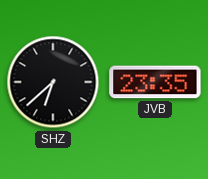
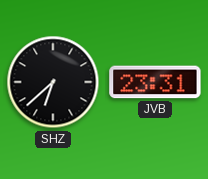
JVB: 23:35 -> 23:31
